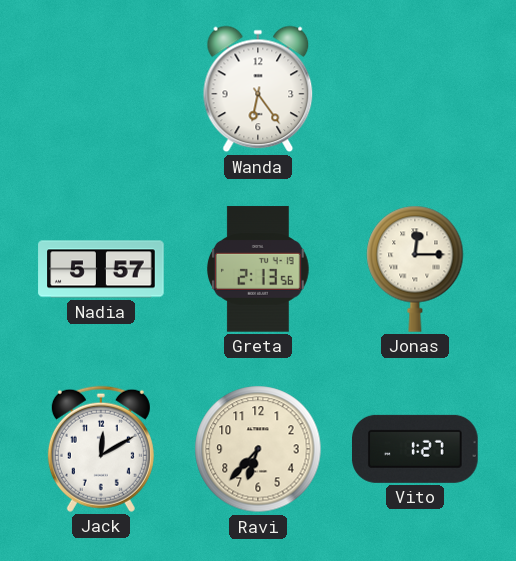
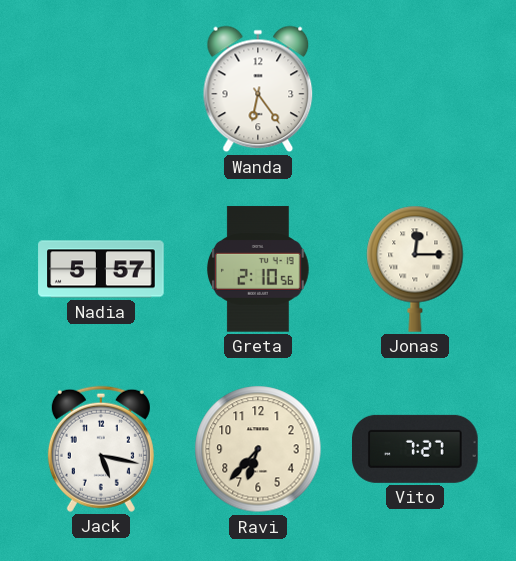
Greta: 2:13 -> 2:10
Jack: 12:10 -> 5:17
Vito: 1:27 -> 7:27
